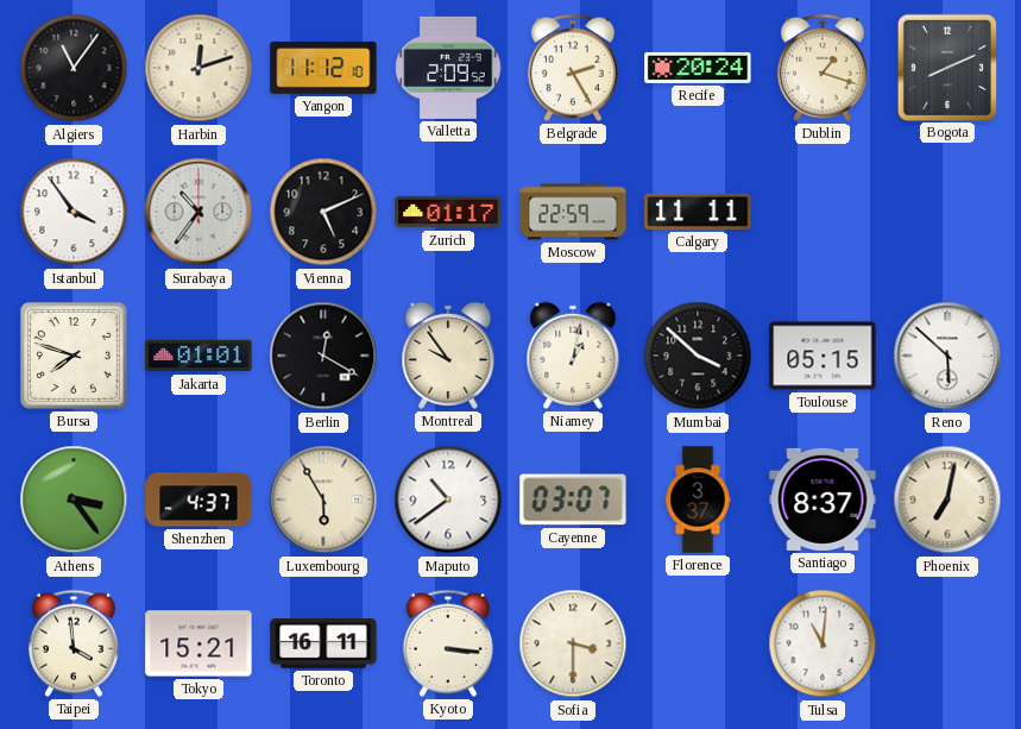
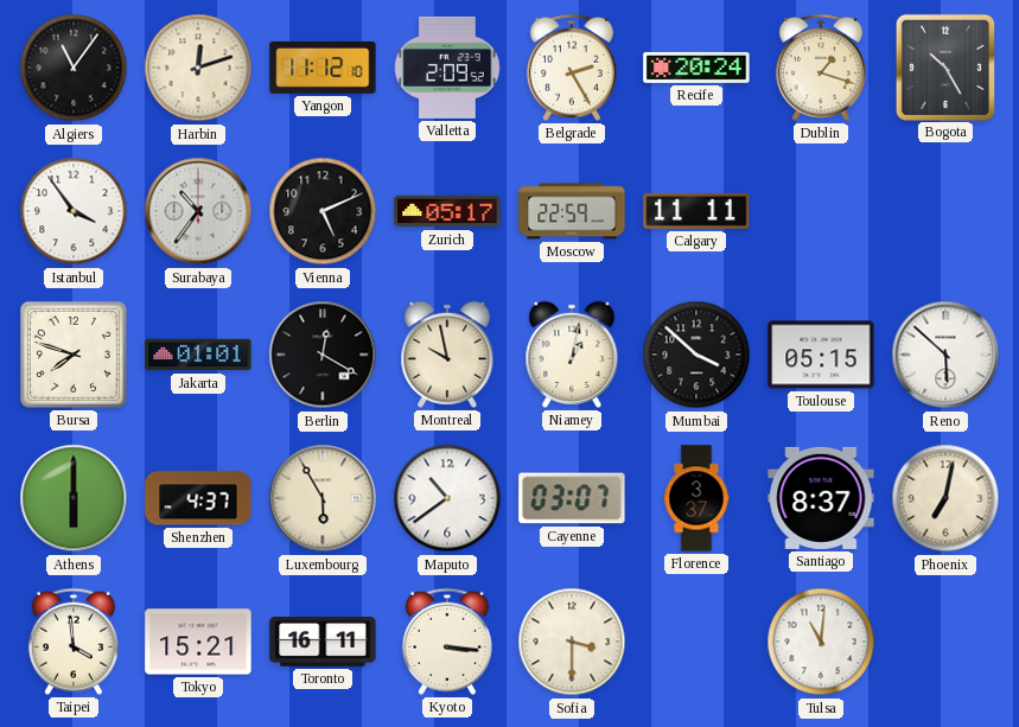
Bogota: 8:11 -> 10:25
Zurich: 01:17 -> 05:17
Montreal: 9:54 -> 9:58
Athens: 3:24 -> 6:00
